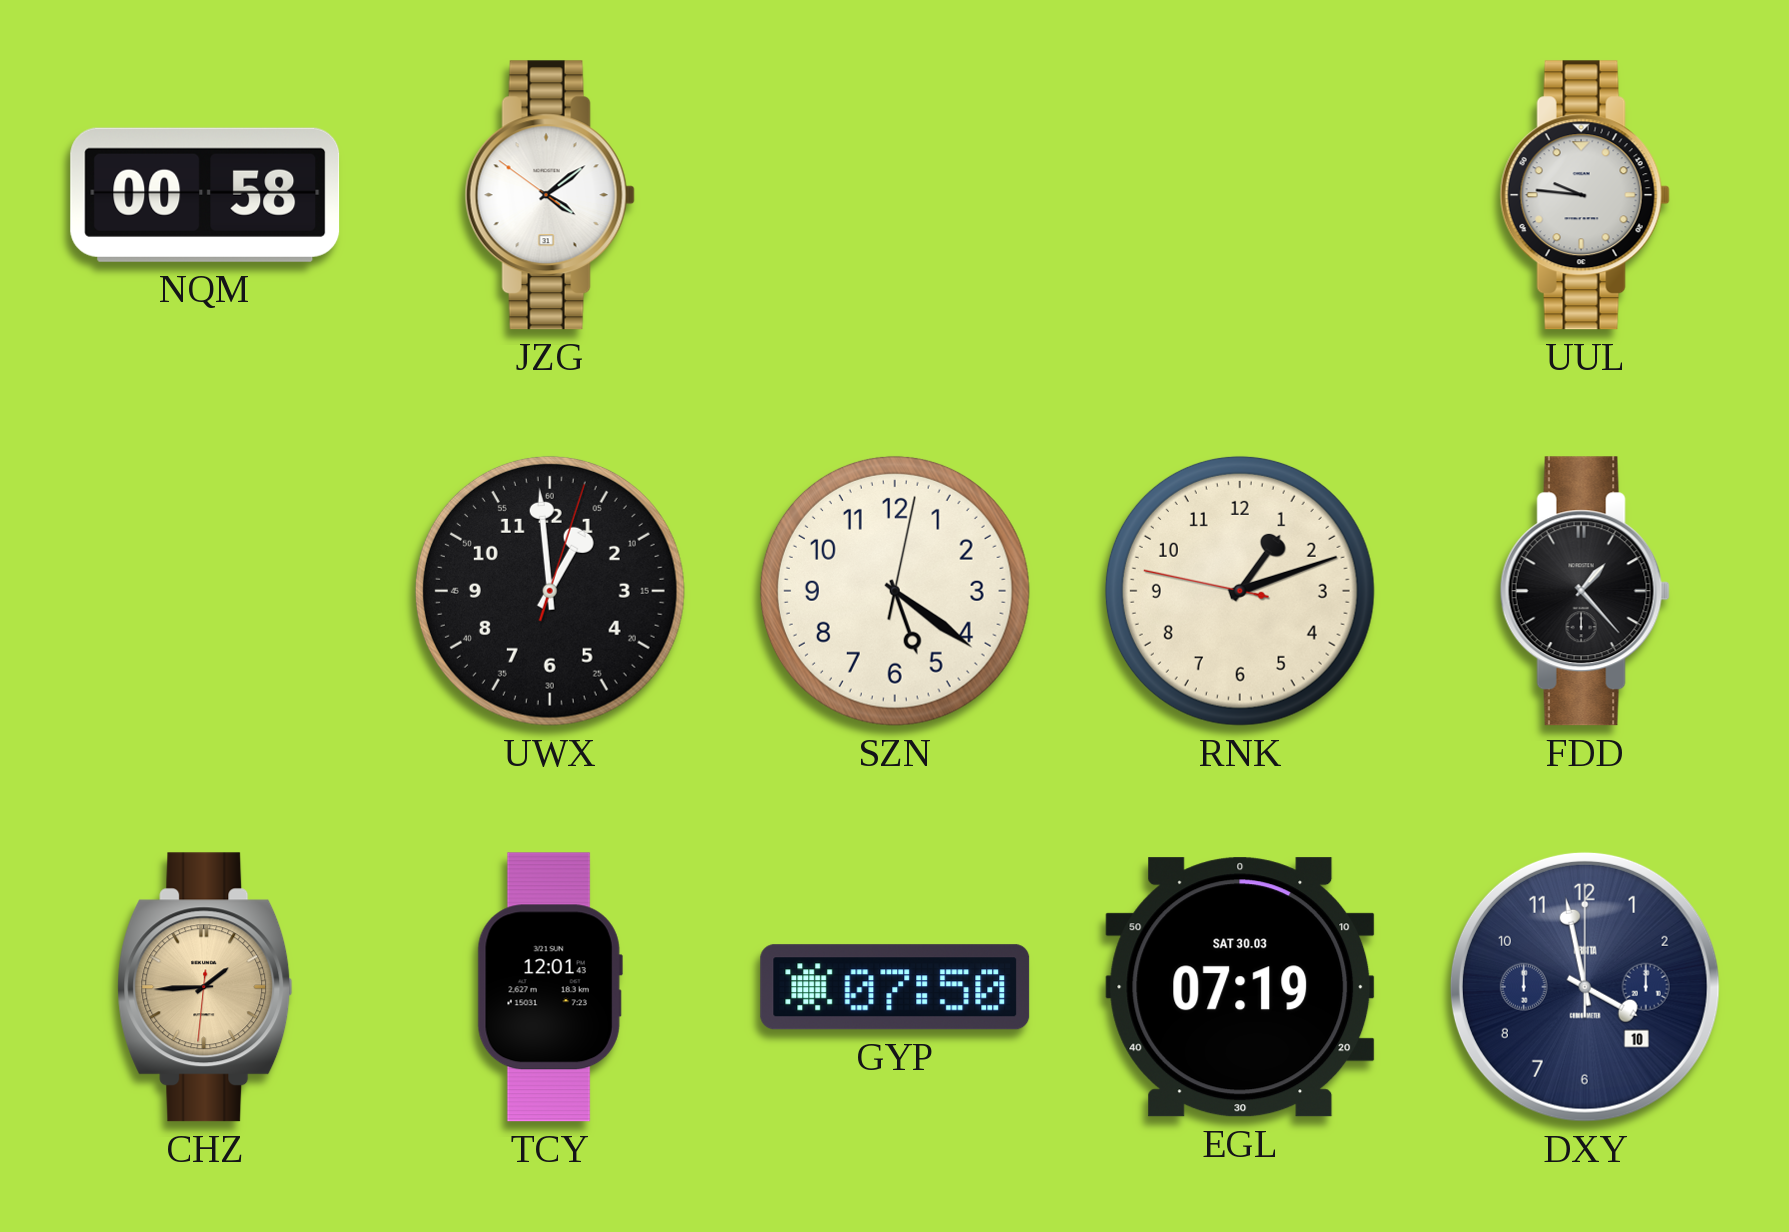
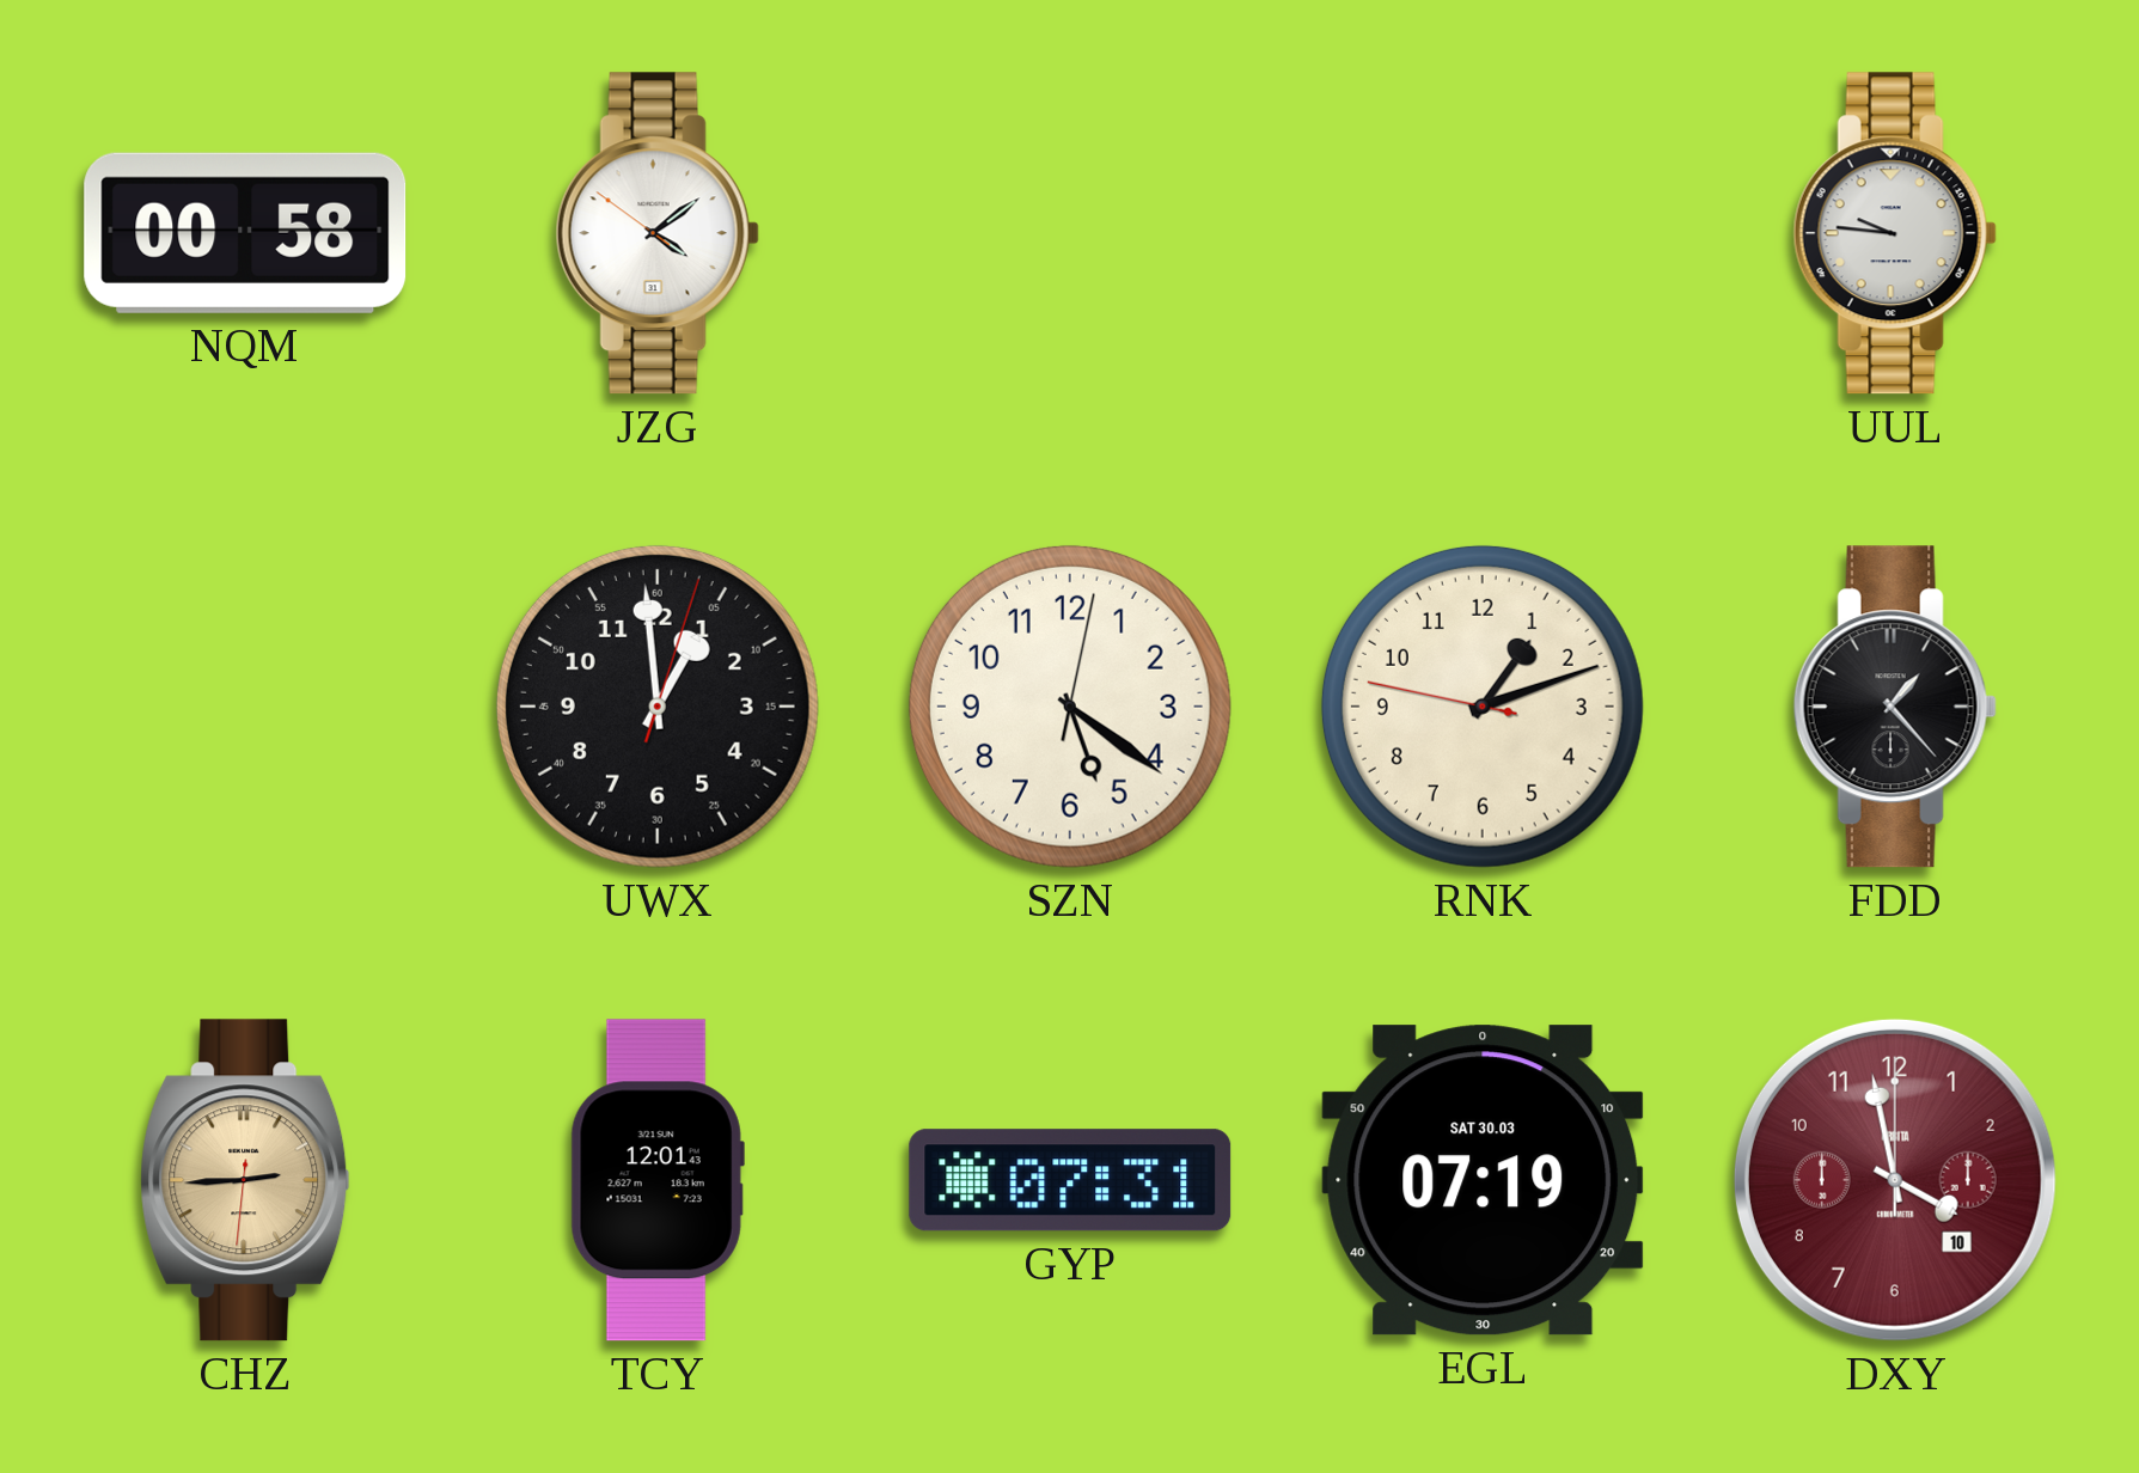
CHZ: 1:44 -> 2:44
GYP: 07:50 -> 07:31
DXY dial: navy -> burgundy
